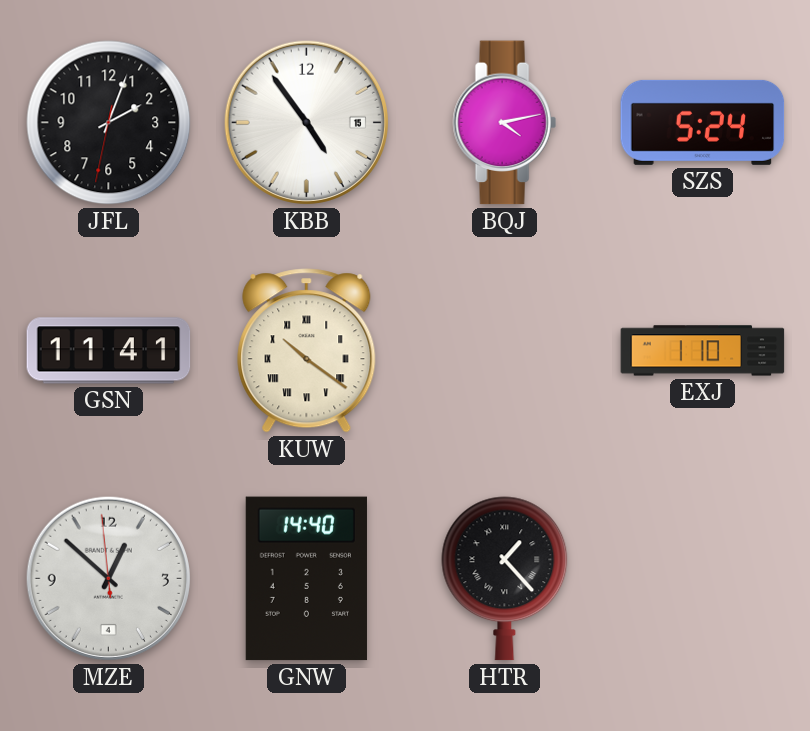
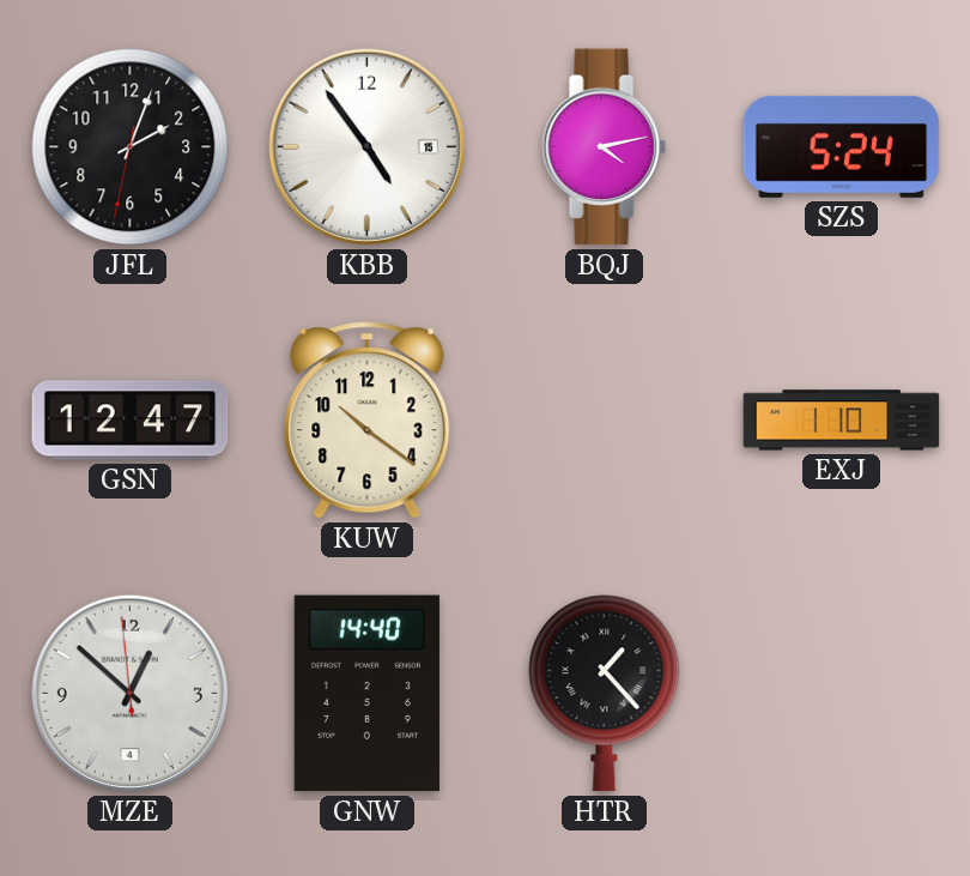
GSN: 11:41 -> 12:47
KUW numerals: Roman -> Arabic
